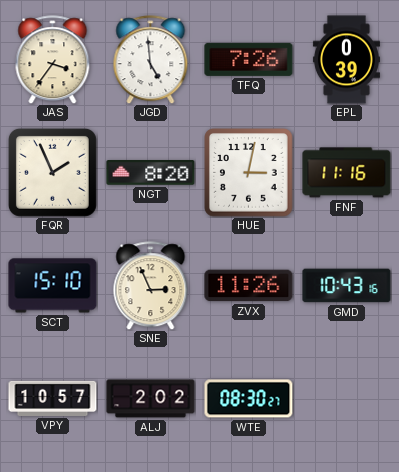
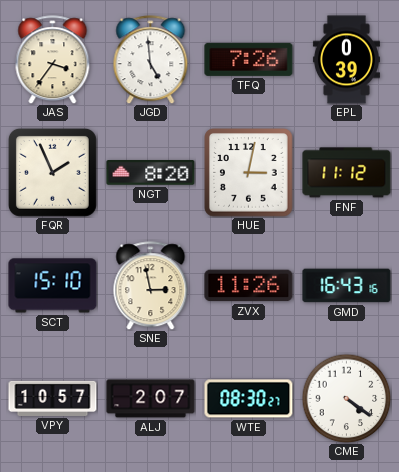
FNF: 11:16 -> 11:12
SNE: 2:56 -> 2:58
GMD: 10:43 -> 16:43
ALJ: 2:02 -> 2:07
CME: none -> 4:21
